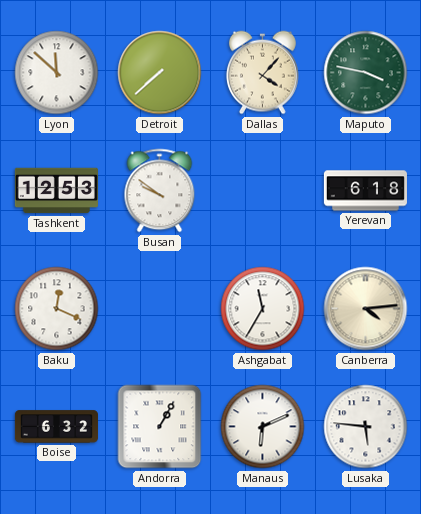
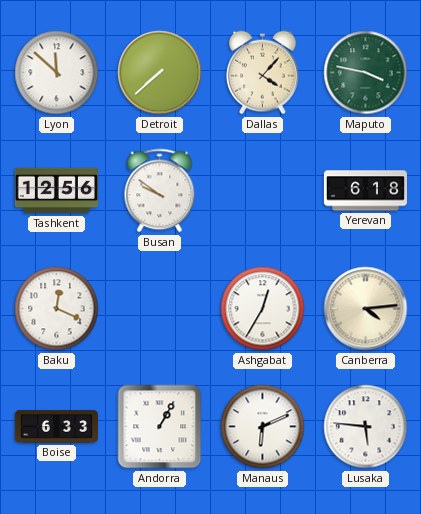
Tashkent: 12:53 -> 12:56
Ashgabat: 11:35 -> 12:35
Boise: 6:32 -> 6:33
